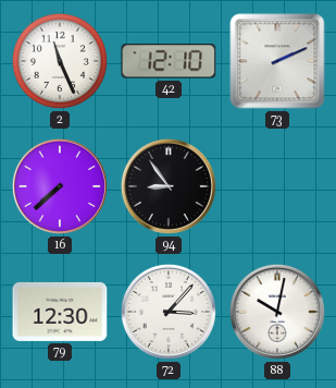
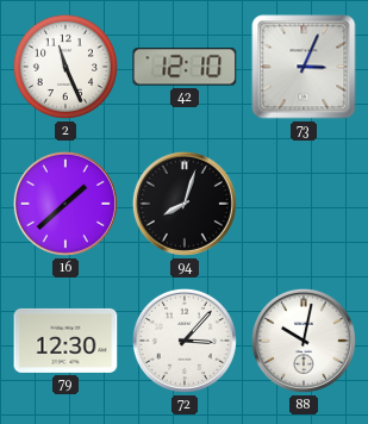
73: 2:11 -> 3:04
16: 7:38 -> 1:38
94: 8:54 -> 8:03
